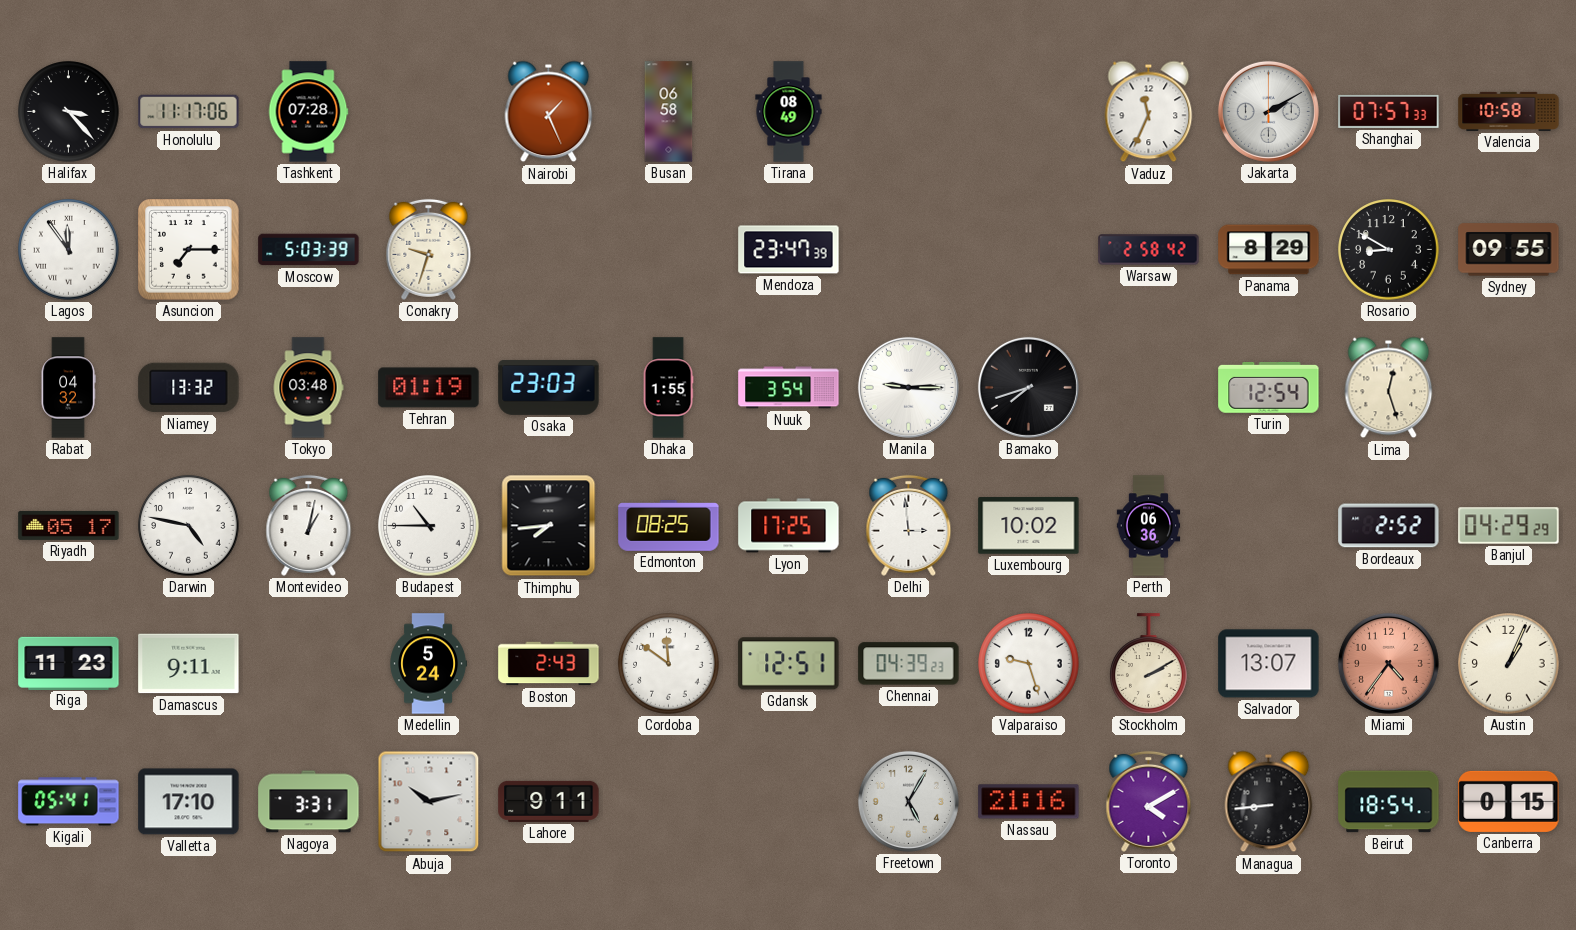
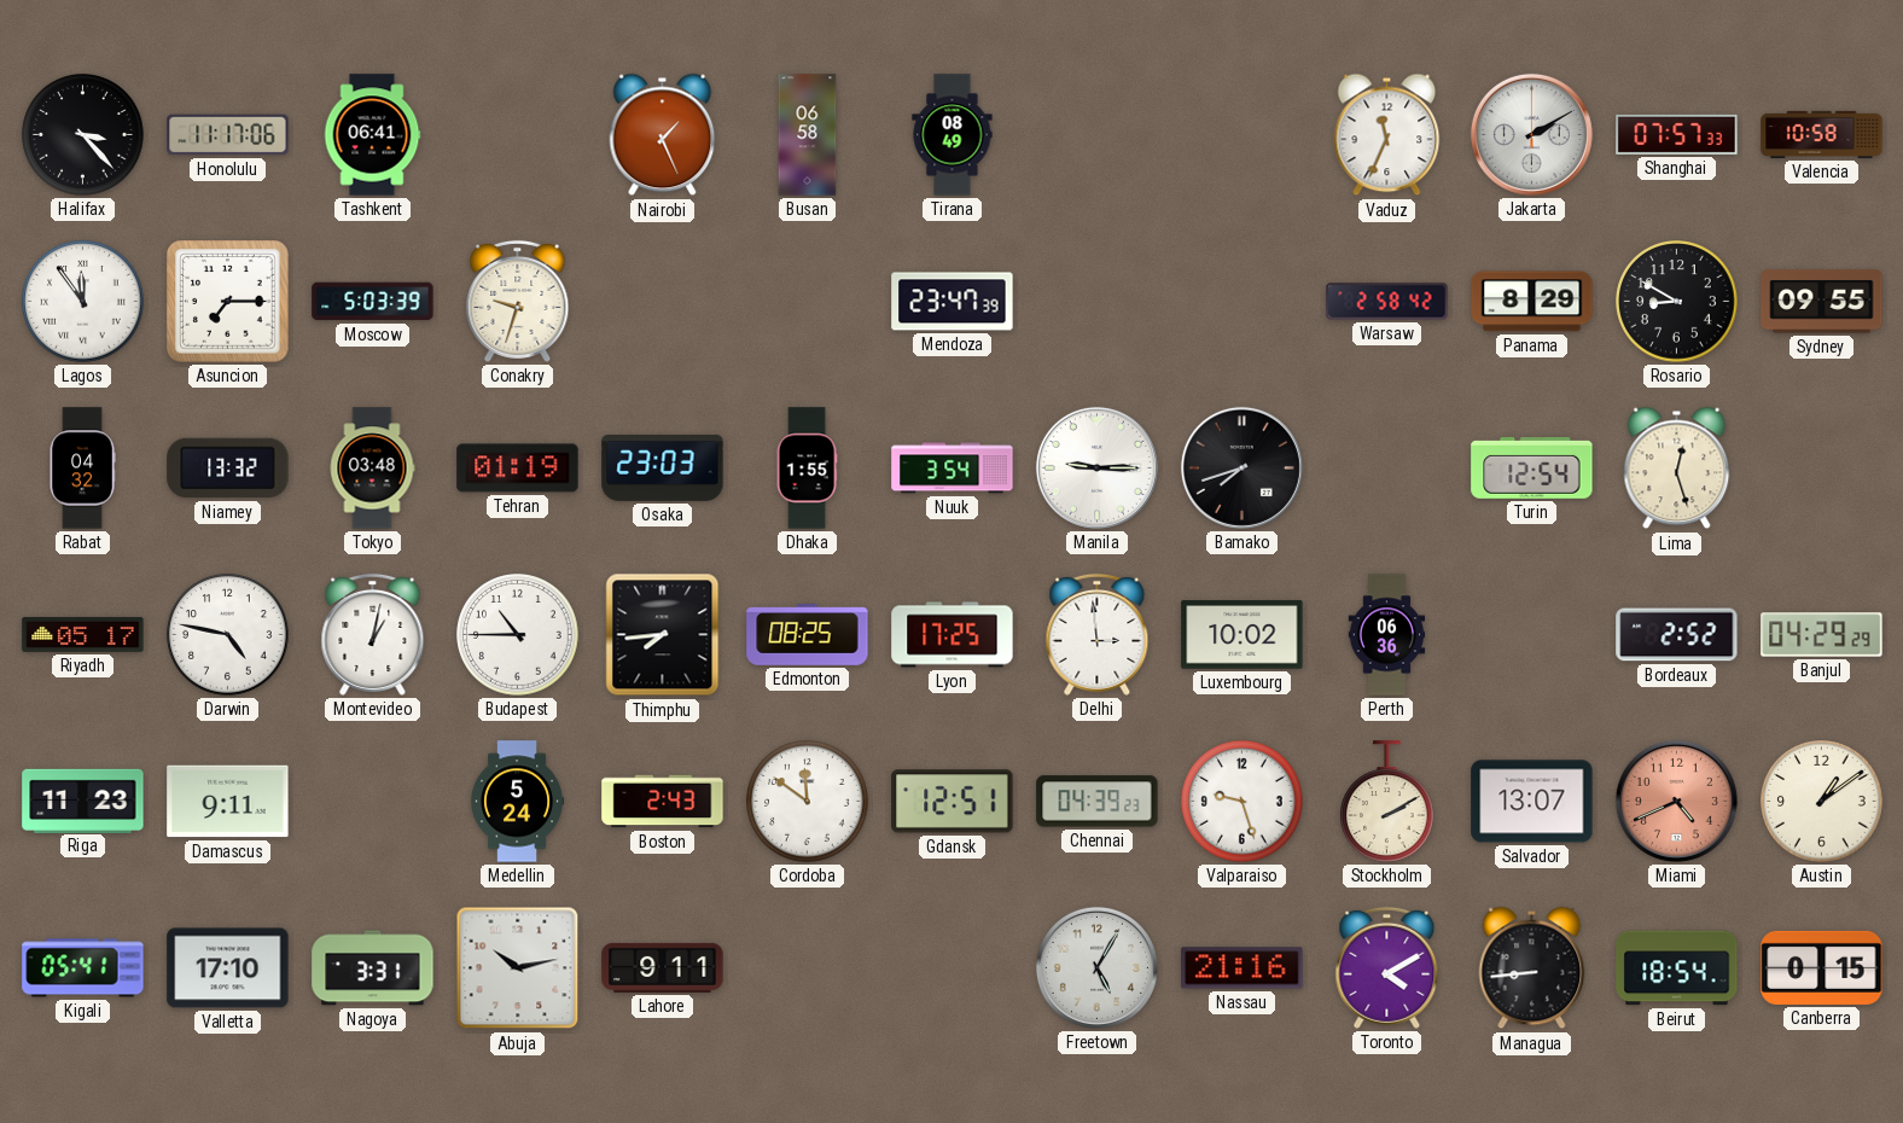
Tashkent: 07:28 -> 06:41
Miami: 4:36 -> 4:41
Austin: 1:04 -> 1:09
